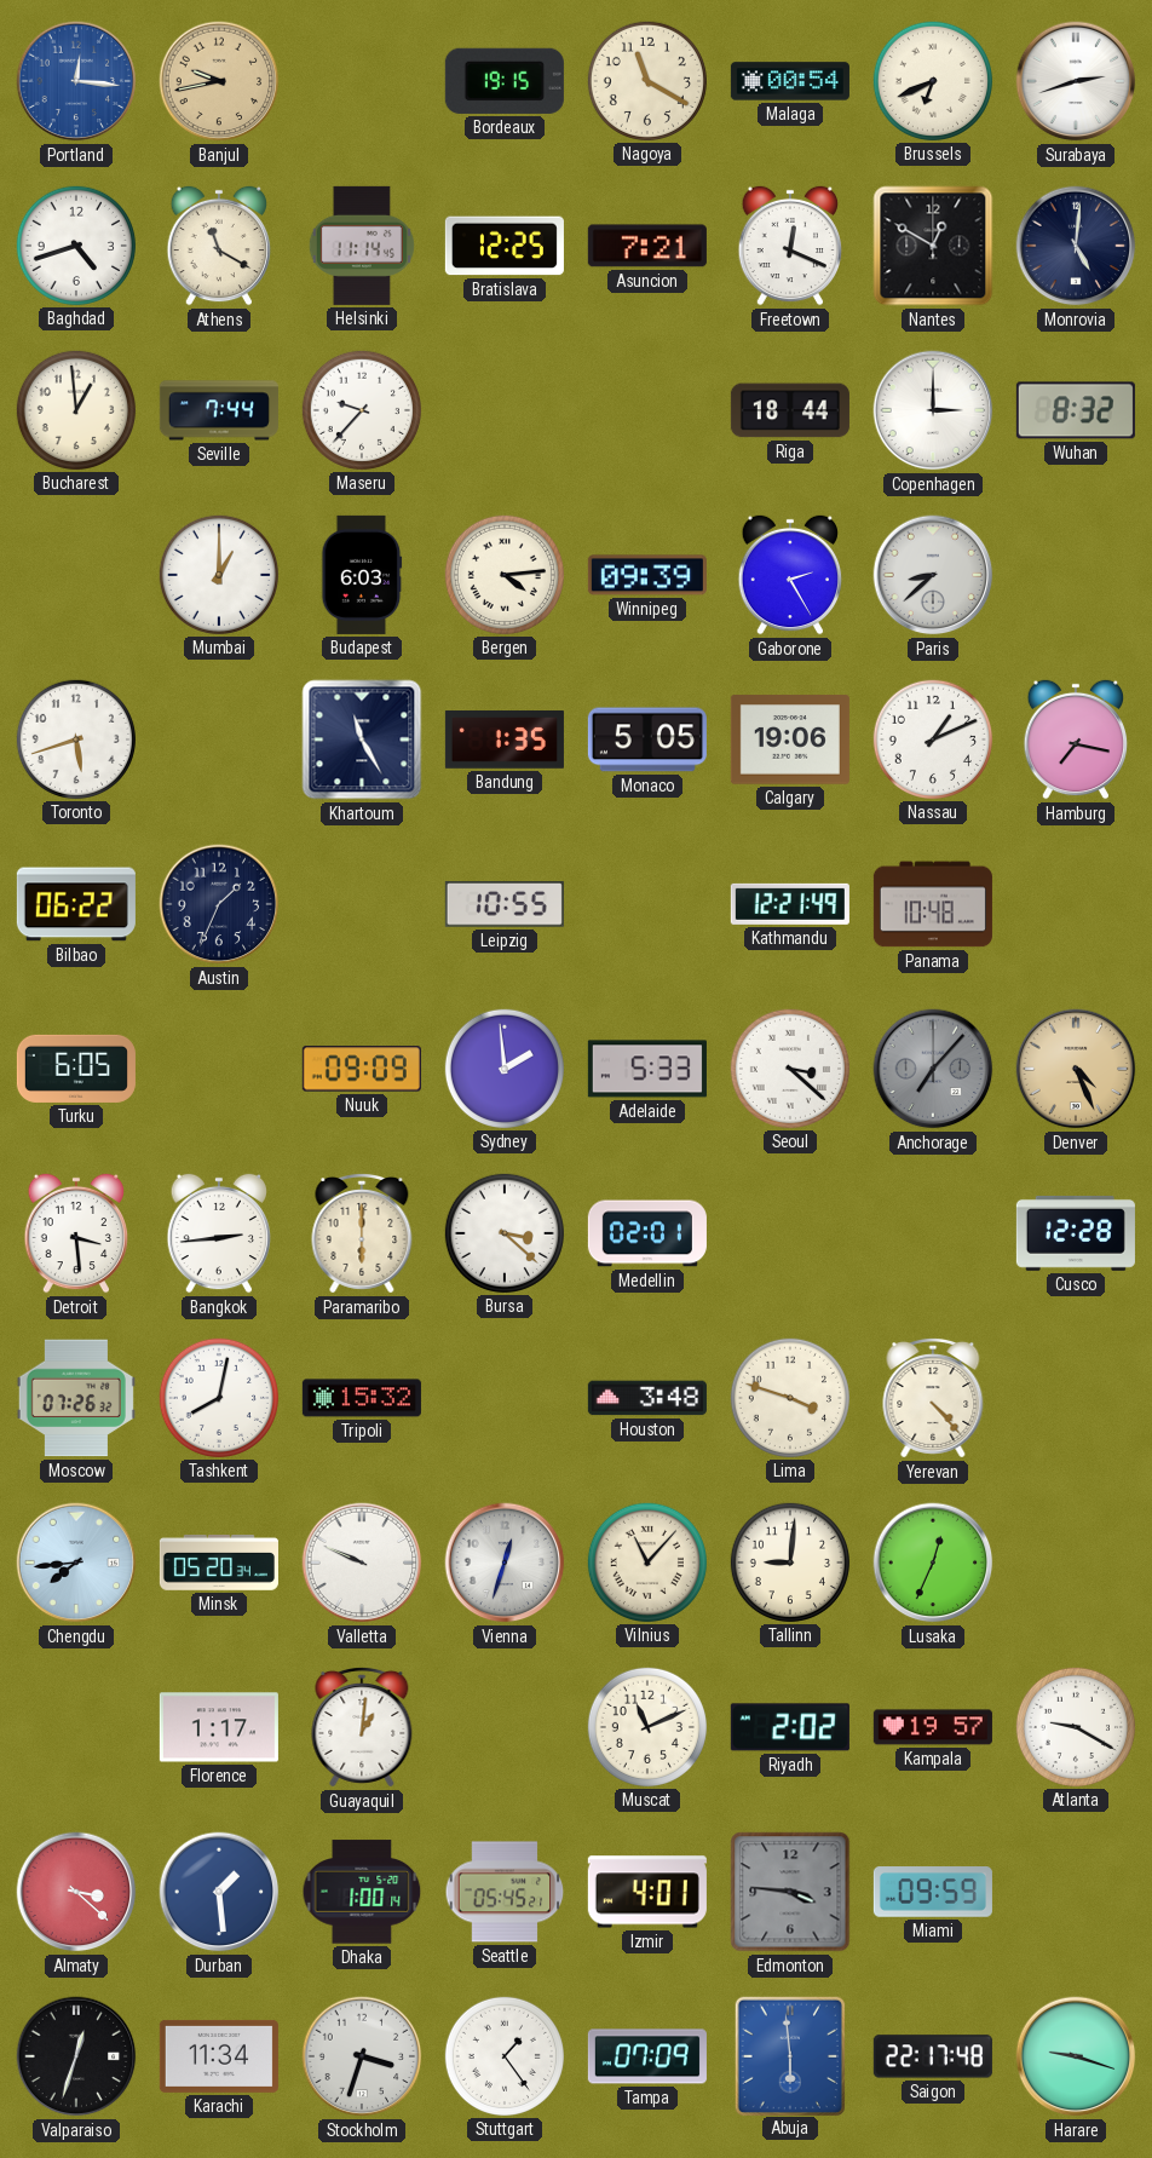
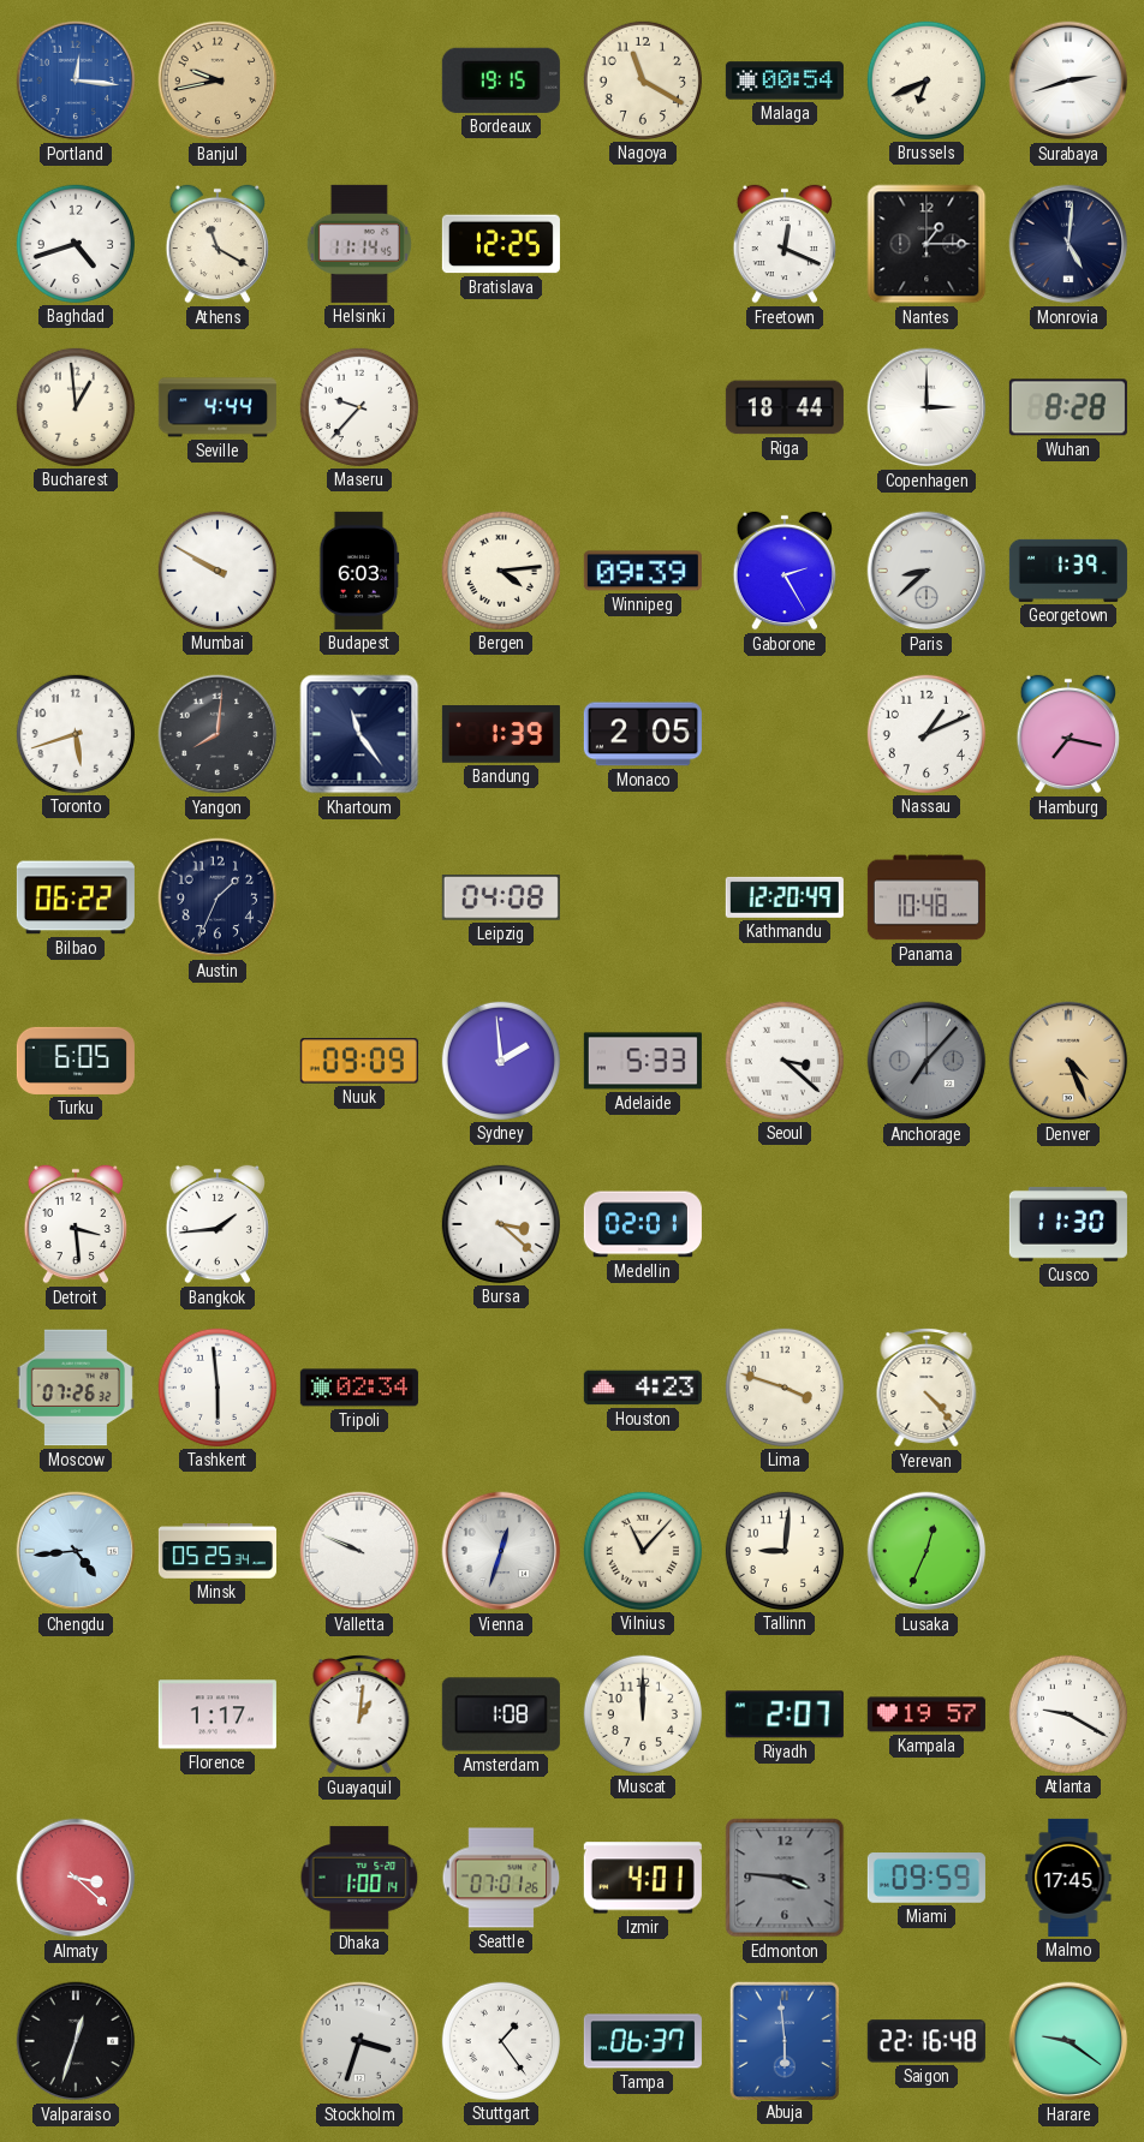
Asuncion: 7:21 -> none
Nantes: 12:50 -> 1:15
Seville: 7:44 -> 4:44
Wuhan: 8:32 -> 8:28
Mumbai: 1:00 -> 9:50
Georgetown: none -> 1:39
Yangon: none -> 8:01
Khartoum: 11:25 -> 11:24
Bandung: 1:35 -> 1:39
Monaco: 5:05 -> 2:05
Calgary: 19:06 -> none
Leipzig: 10:55 -> 04:08
Kathmandu: 12:21 -> 12:20
Bangkok: 2:44 -> 1:44
Paramaribo: 6:00 -> none
Cusco: 12:28 -> 11:30
Tashkent: 8:02 -> 5:59
Tripoli: 15:32 -> 02:34
Houston: 3:48 -> 4:23
Chengdu: 7:44 -> 4:44
Minsk: 05:20 -> 05:25
Amsterdam: none -> 1:08
Muscat: 11:11 -> 12:00
Riyadh: 2:02 -> 2:07
Durban: 1:29 -> none
Seattle: 05:45 -> 07:01
Malmo: none -> 17:45
Karachi: 11:34 -> none
Tampa: 07:09 -> 06:37
Saigon: 22:17 -> 22:16
Harare: 9:18 -> 9:21
